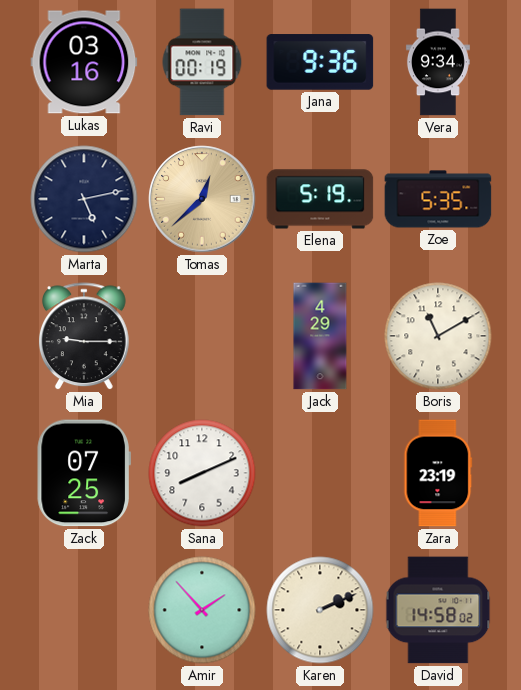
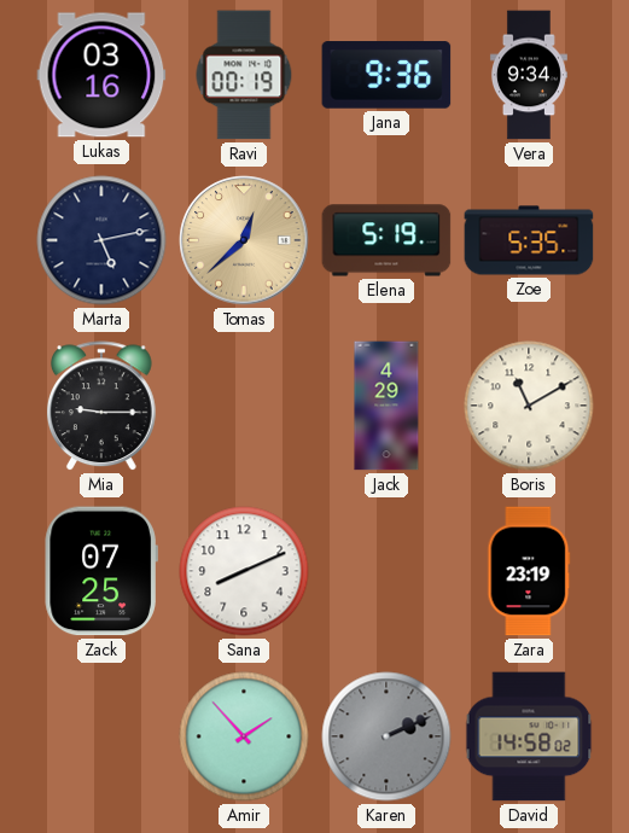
Karen dial: cream -> grey
